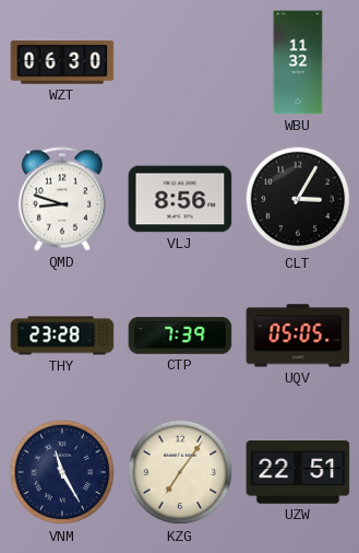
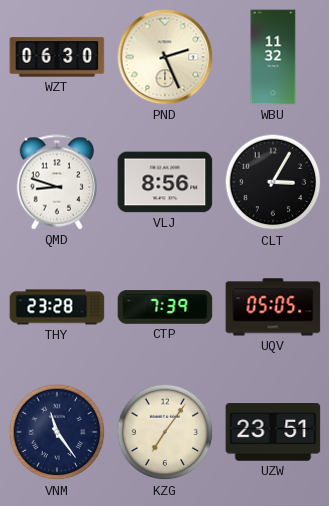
PND: none -> 2:26
VNM: 11:25 -> 11:24
UZW: 22:51 -> 23:51
